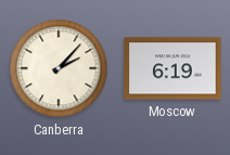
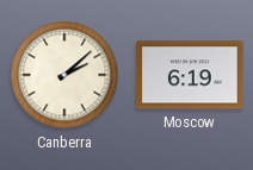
Canberra: 2:07 -> 2:08
